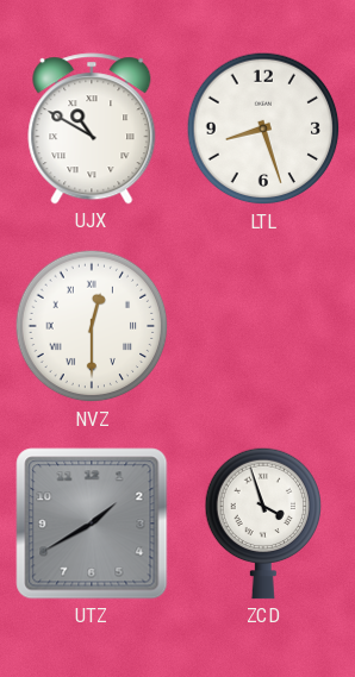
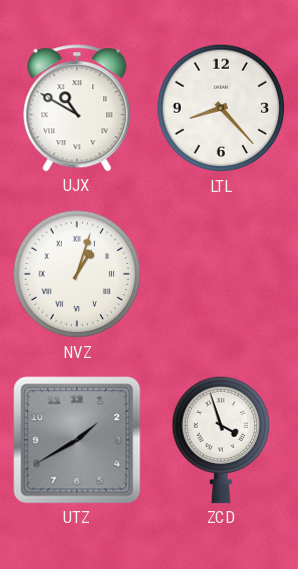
LTL: 8:27 -> 8:23
NVZ: 12:30 -> 1:03
